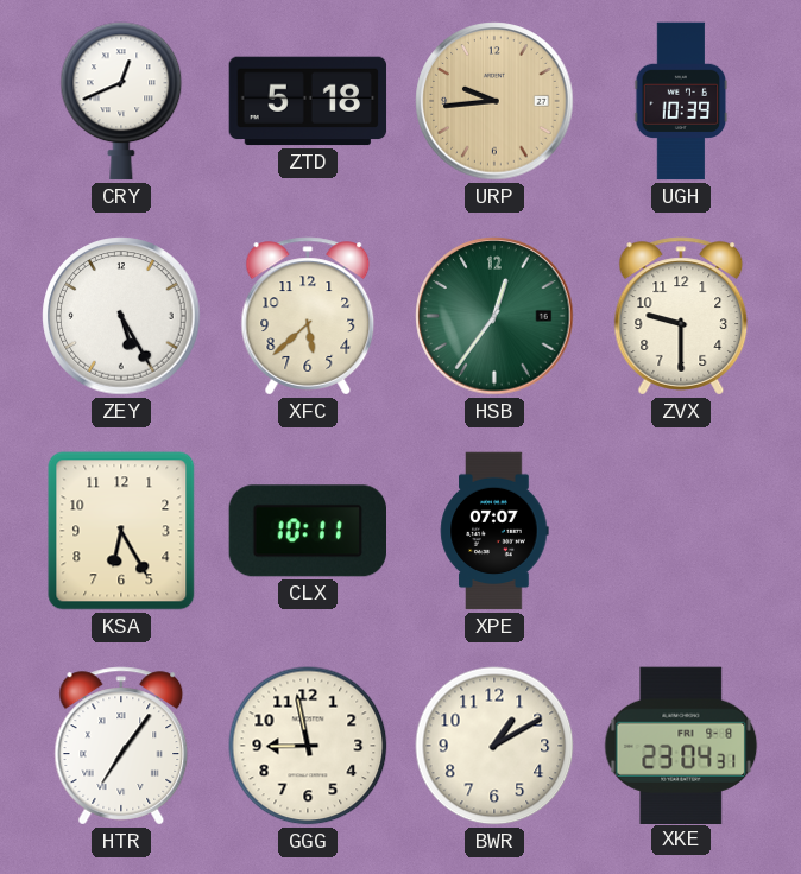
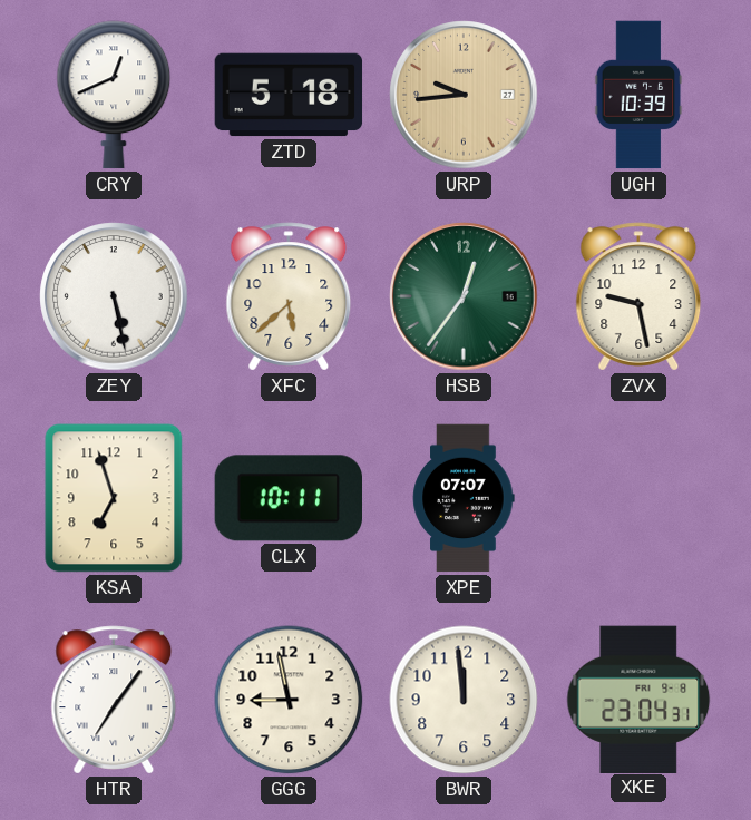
ZEY: 5:25 -> 5:28
ZVX: 9:30 -> 9:28
KSA: 6:25 -> 6:57
BWR: 1:10 -> 11:59
